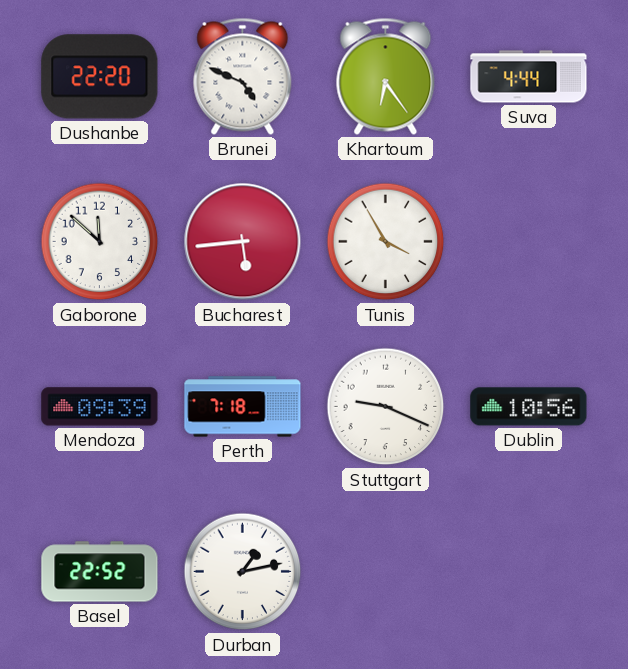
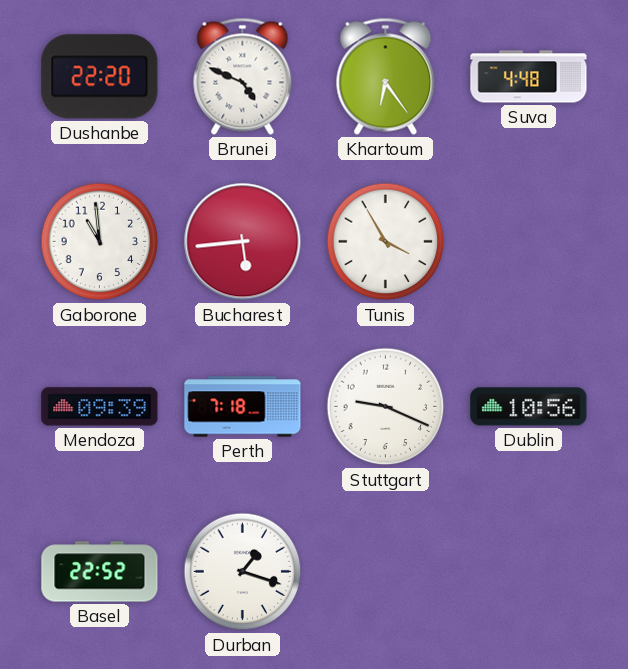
Suva: 4:44 -> 4:48
Gaborone: 11:52 -> 10:59
Durban: 1:13 -> 1:18
